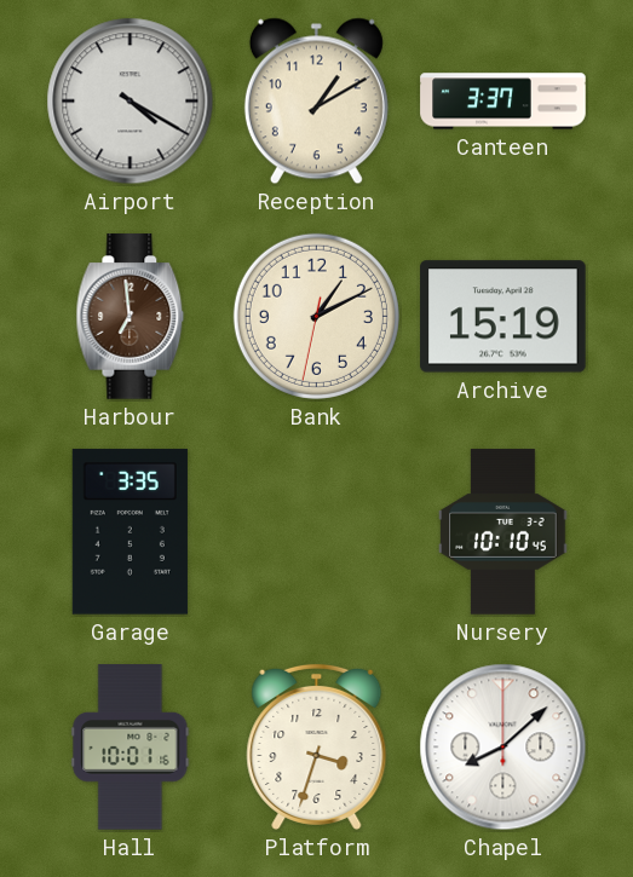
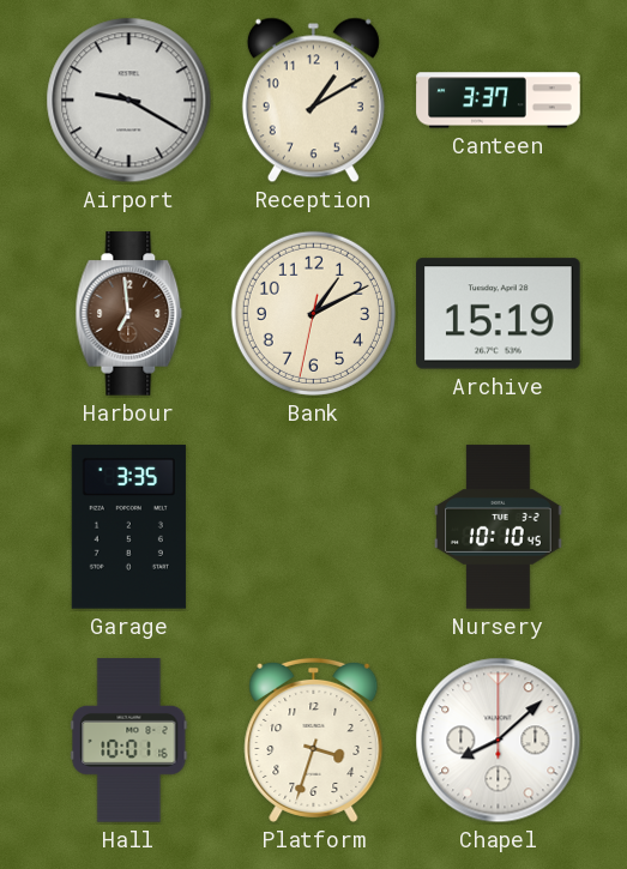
Airport: 4:20 -> 9:20
